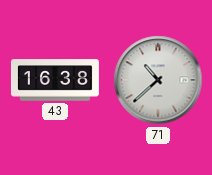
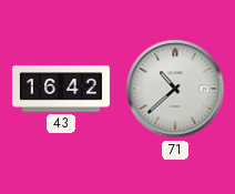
43: 16:38 -> 16:42
